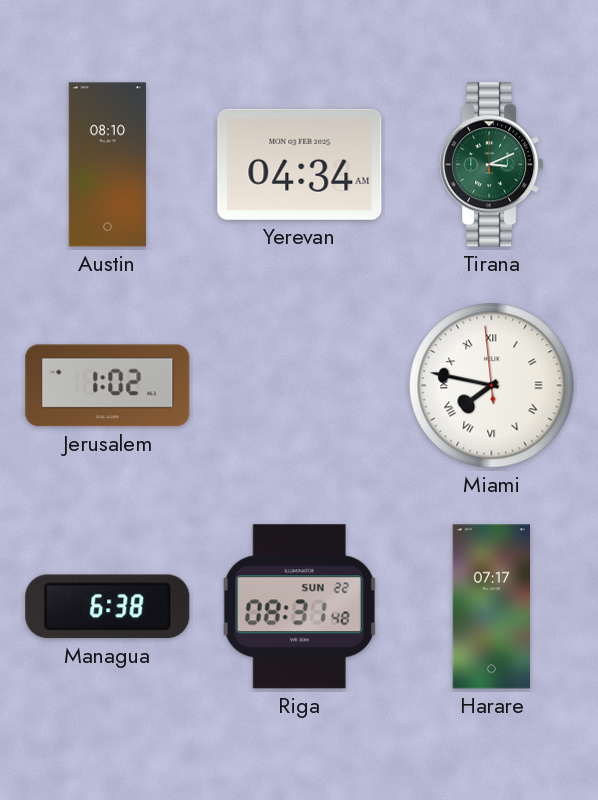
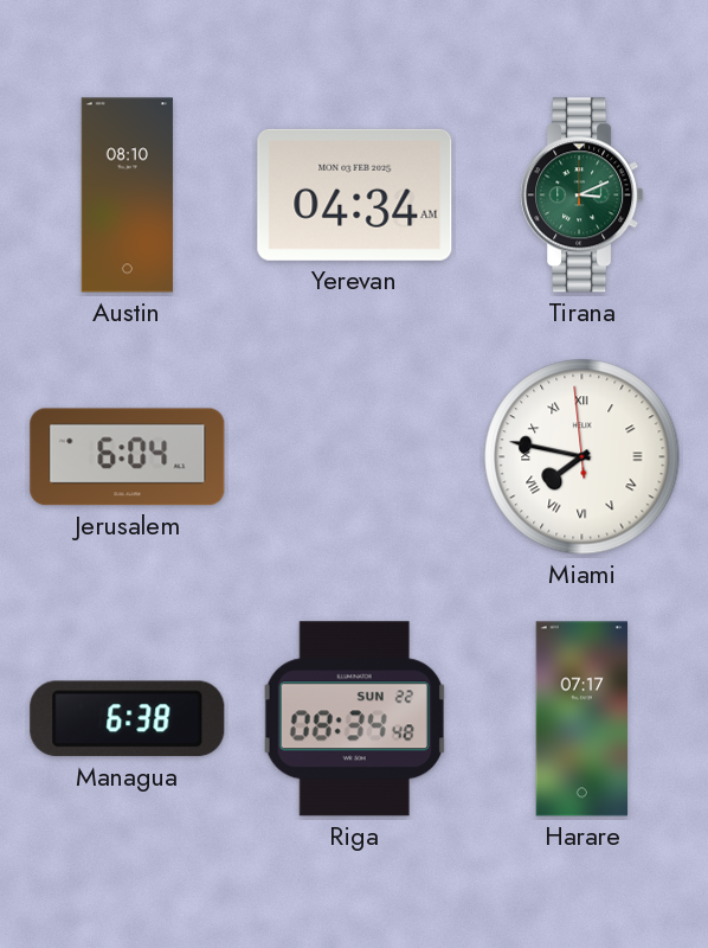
Jerusalem: 1:02 -> 6:04
Riga: 08:31 -> 08:34
